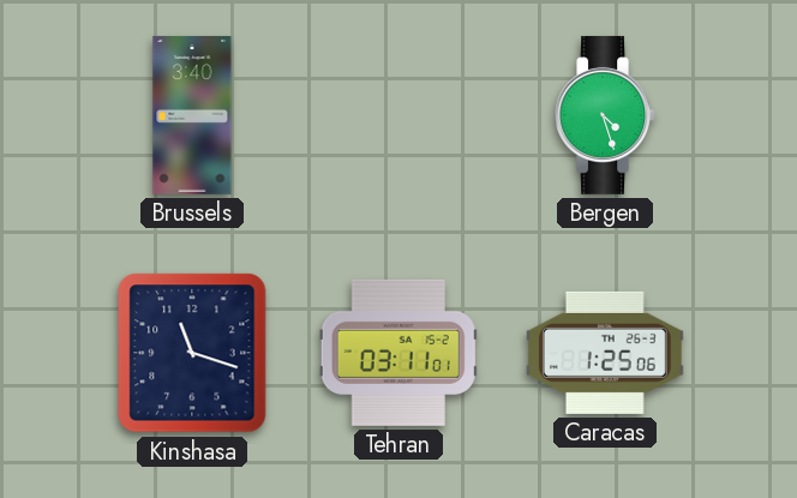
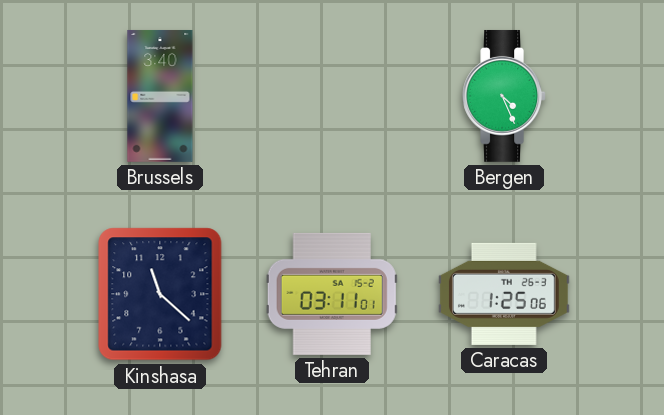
Bergen: 4:27 -> 4:26
Kinshasa: 11:18 -> 11:22
